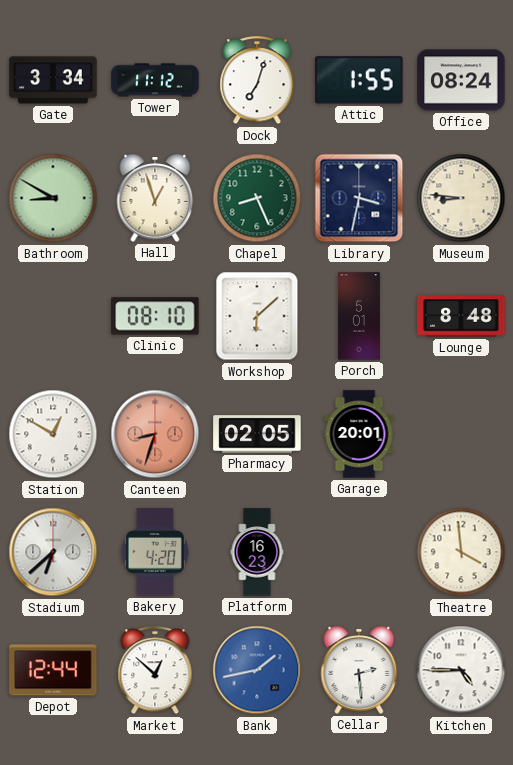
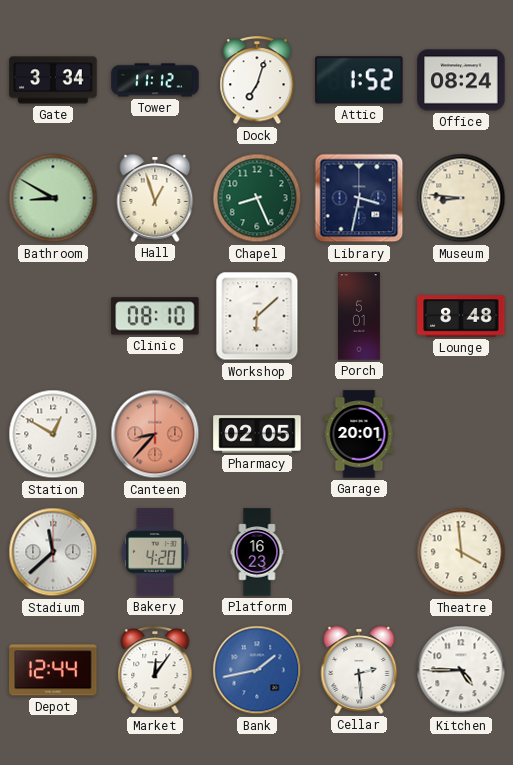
Attic: 1:55 -> 1:52
Canteen: 8:33 -> 8:37
Stadium: 6:38 -> 11:38
Market: 12:52 -> 12:06
